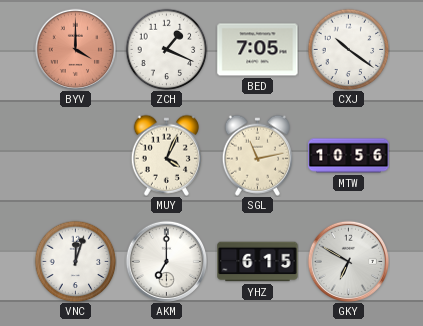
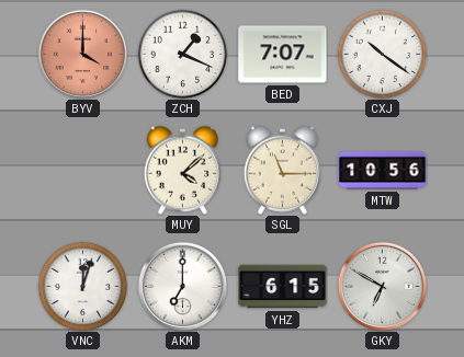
BED: 7:05 -> 7:07
MUY: 4:04 -> 4:08
SGL: 11:13 -> 11:15
